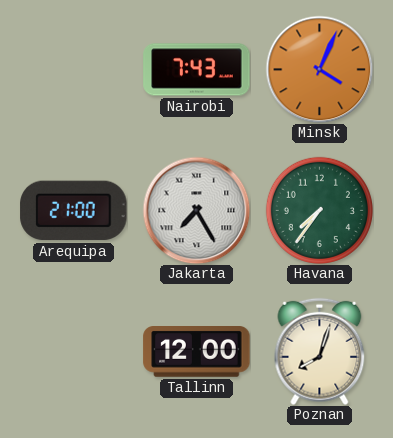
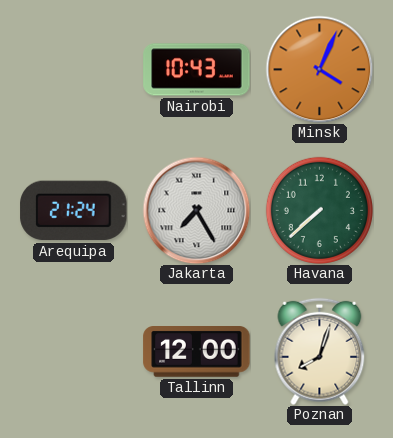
Nairobi: 7:43 -> 10:43
Arequipa: 21:00 -> 21:24
Havana: 7:36 -> 7:38
